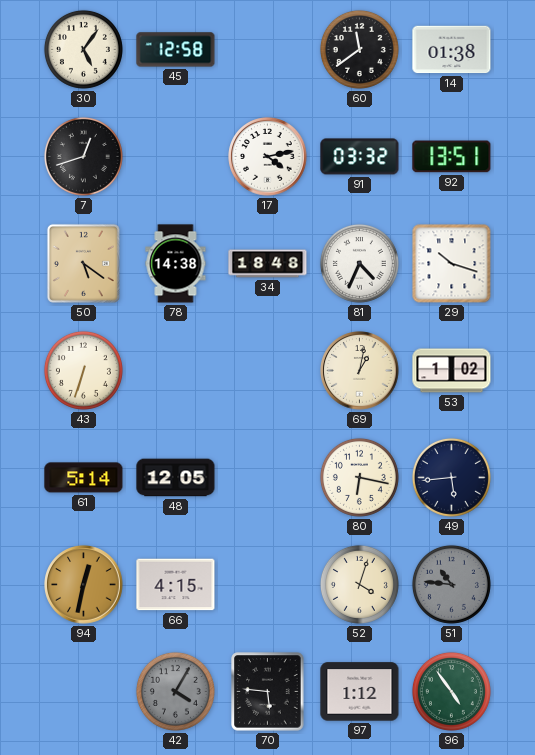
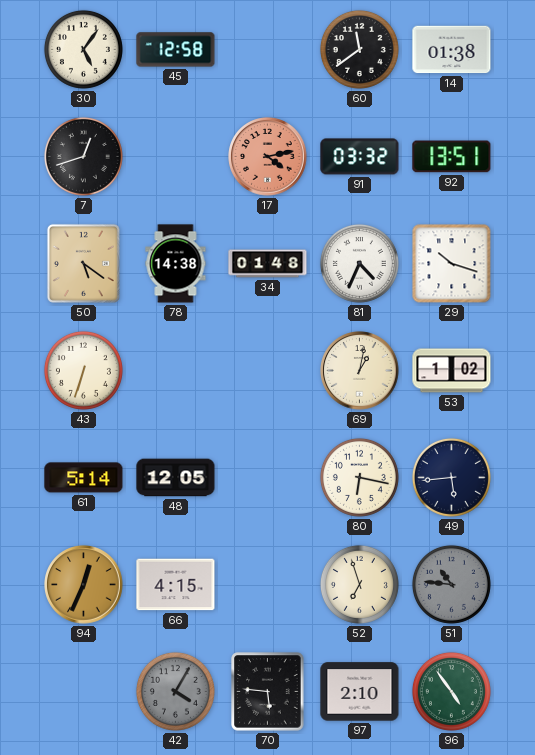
17 dial: white -> salmon
34: 18:48 -> 01:48
94: 12:32 -> 12:34
52: 4:03 -> 6:57
97: 1:12 -> 2:10
